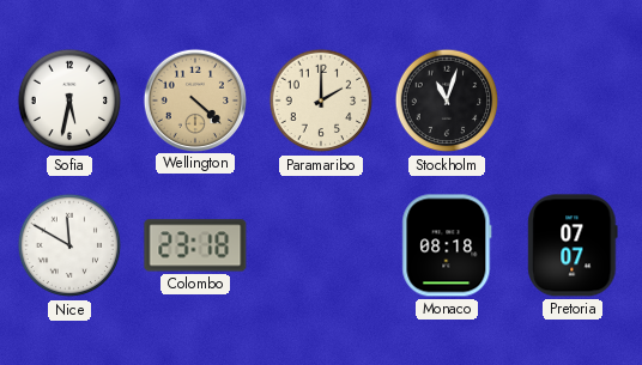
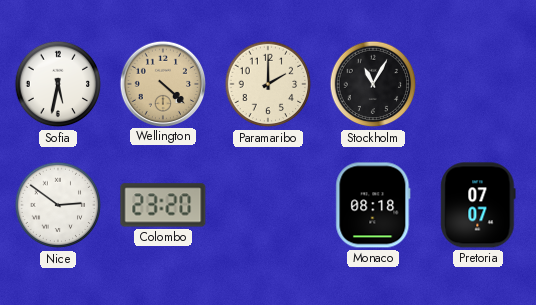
Stockholm: 11:03 -> 11:05
Nice: 11:50 -> 2:51
Colombo: 23:18 -> 23:20
